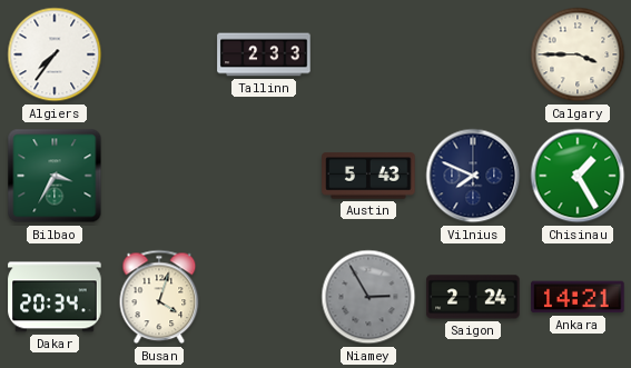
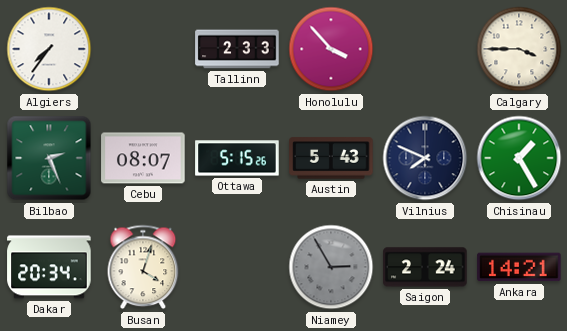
Honolulu: none -> 3:53
Bilbao: 3:35 -> 2:26
Cebu: none -> 08:07
Ottawa: none -> 5:15
